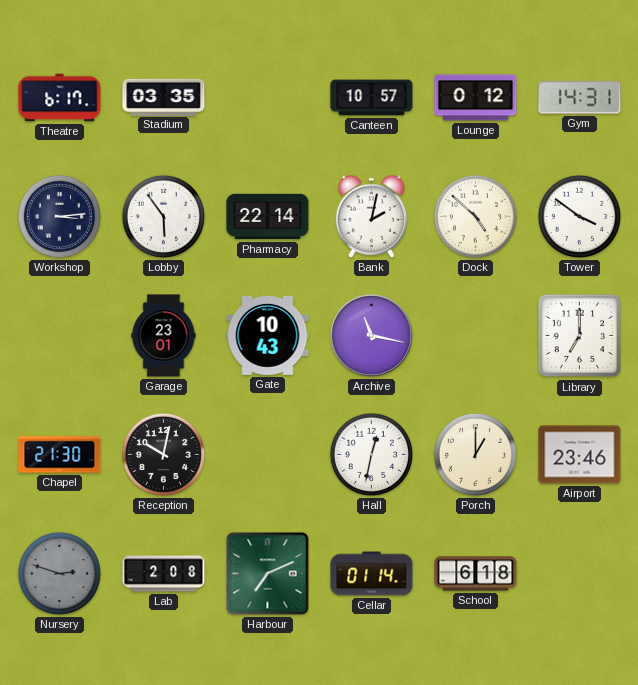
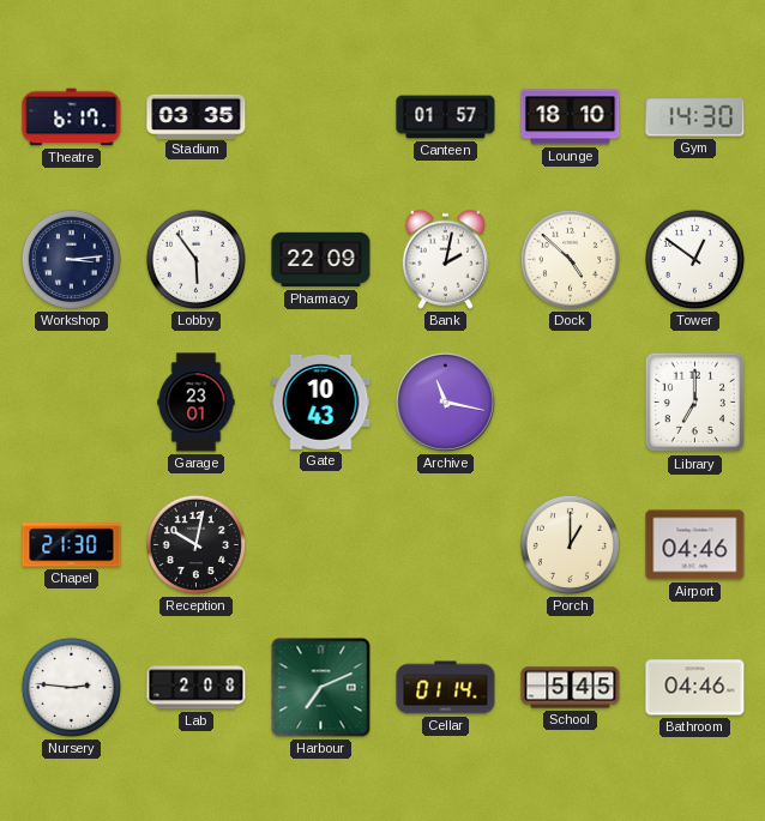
Canteen: 10:57 -> 01:57
Lounge: 0:12 -> 18:10
Gym: 14:31 -> 14:30
Pharmacy: 22:14 -> 22:09
Tower: 3:51 -> 12:51
Hall: 12:32 -> none
Airport: 23:46 -> 04:46
Nursery: 2:48 -> 2:46
Nursery dial: grey -> white
School: 6:18 -> 5:45
Bathroom: none -> 04:46
